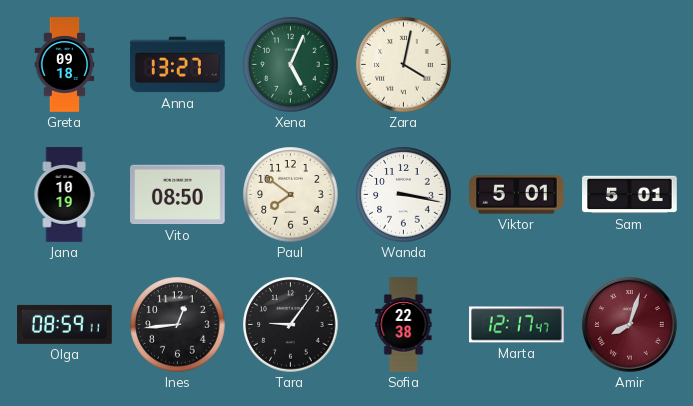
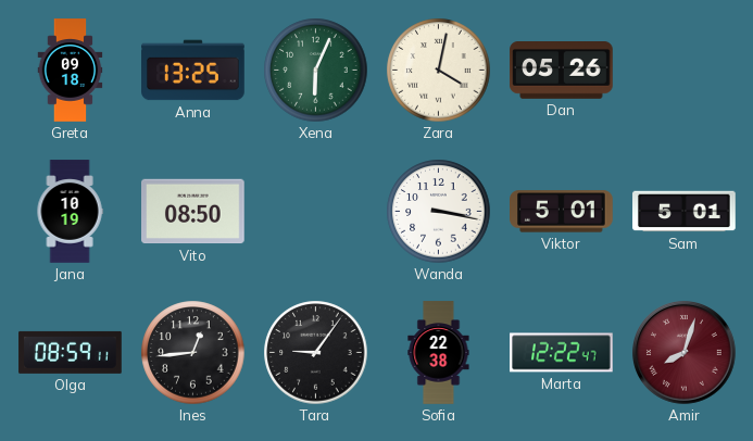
Anna: 13:27 -> 13:25
Xena: 5:04 -> 6:04
Dan: none -> 05:26
Paul: 7:51 -> none
Marta: 12:17 -> 12:22
